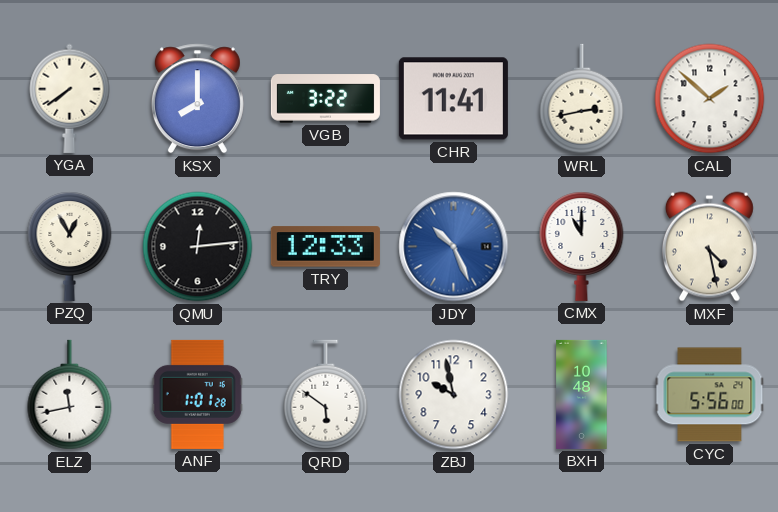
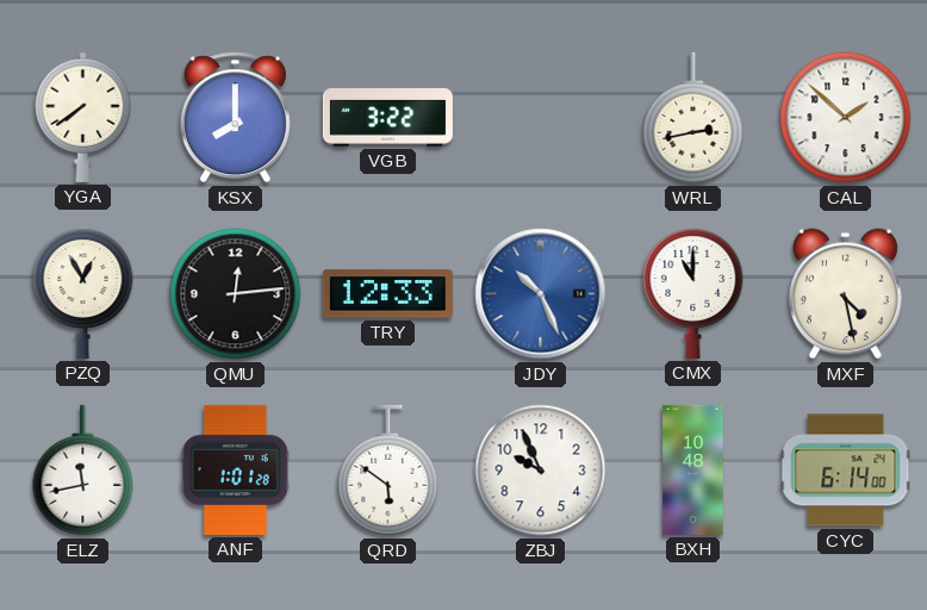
CHR: 11:41 -> none
ZBJ: 9:58 -> 9:56
CYC: 5:56 -> 6:14
